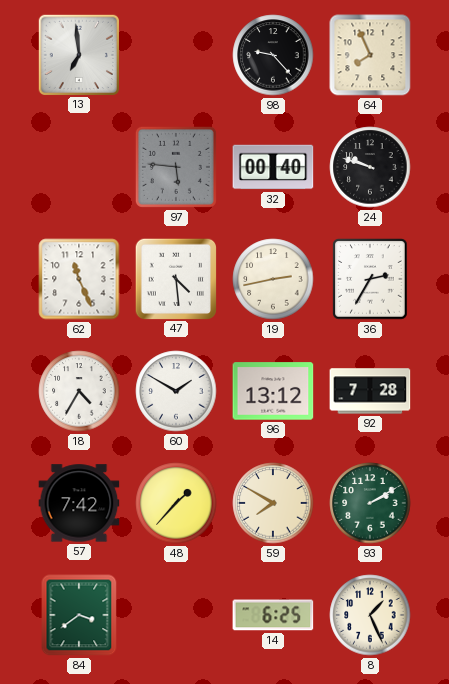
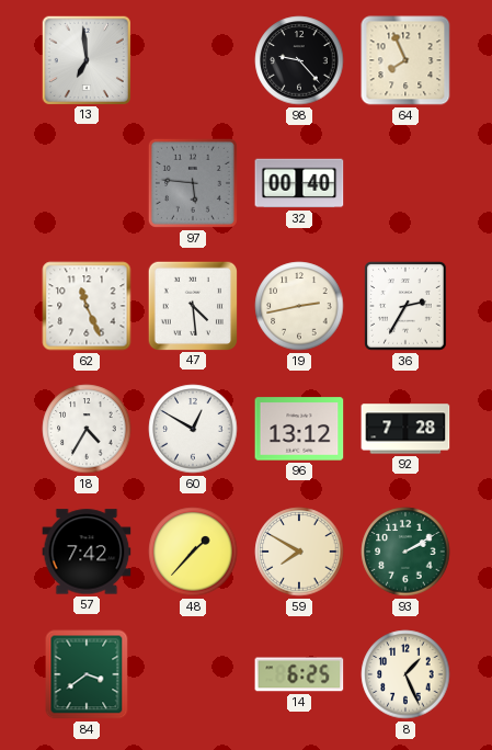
24: 9:48 -> none
60: 1:50 -> 12:50
